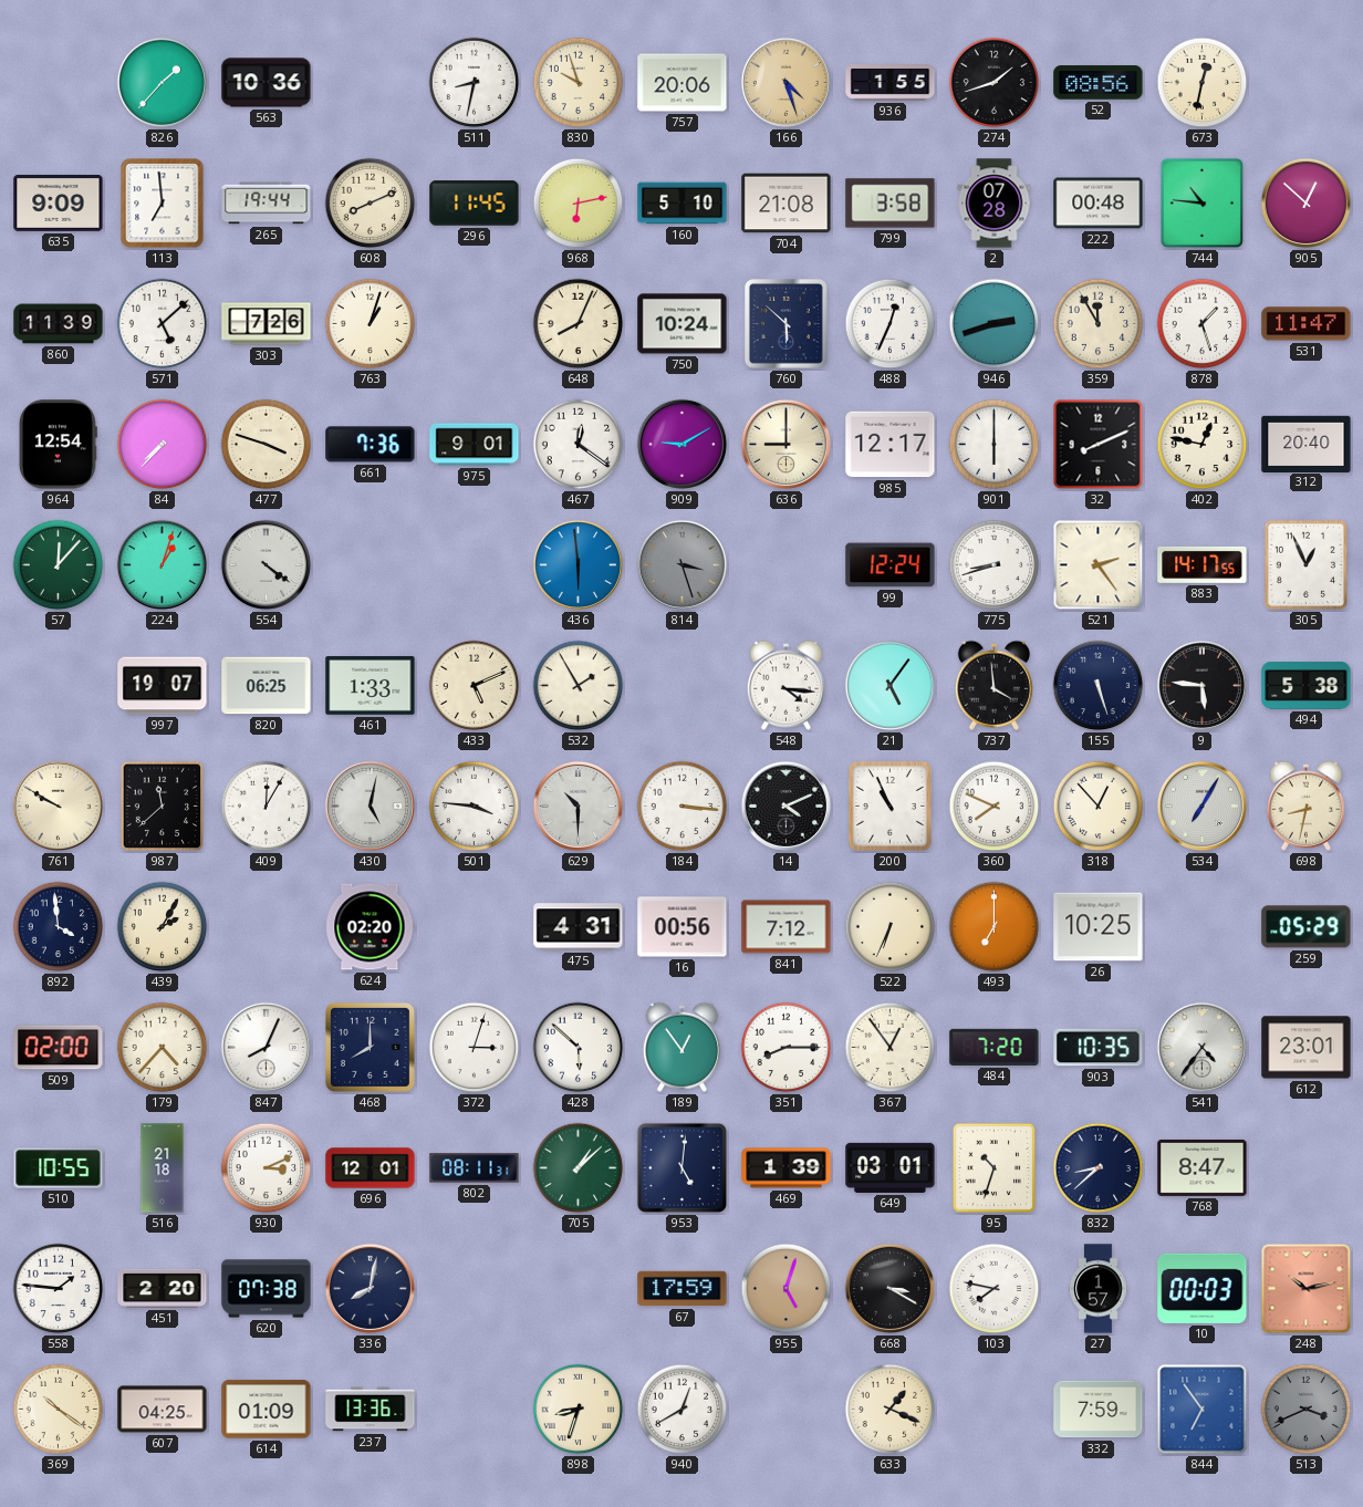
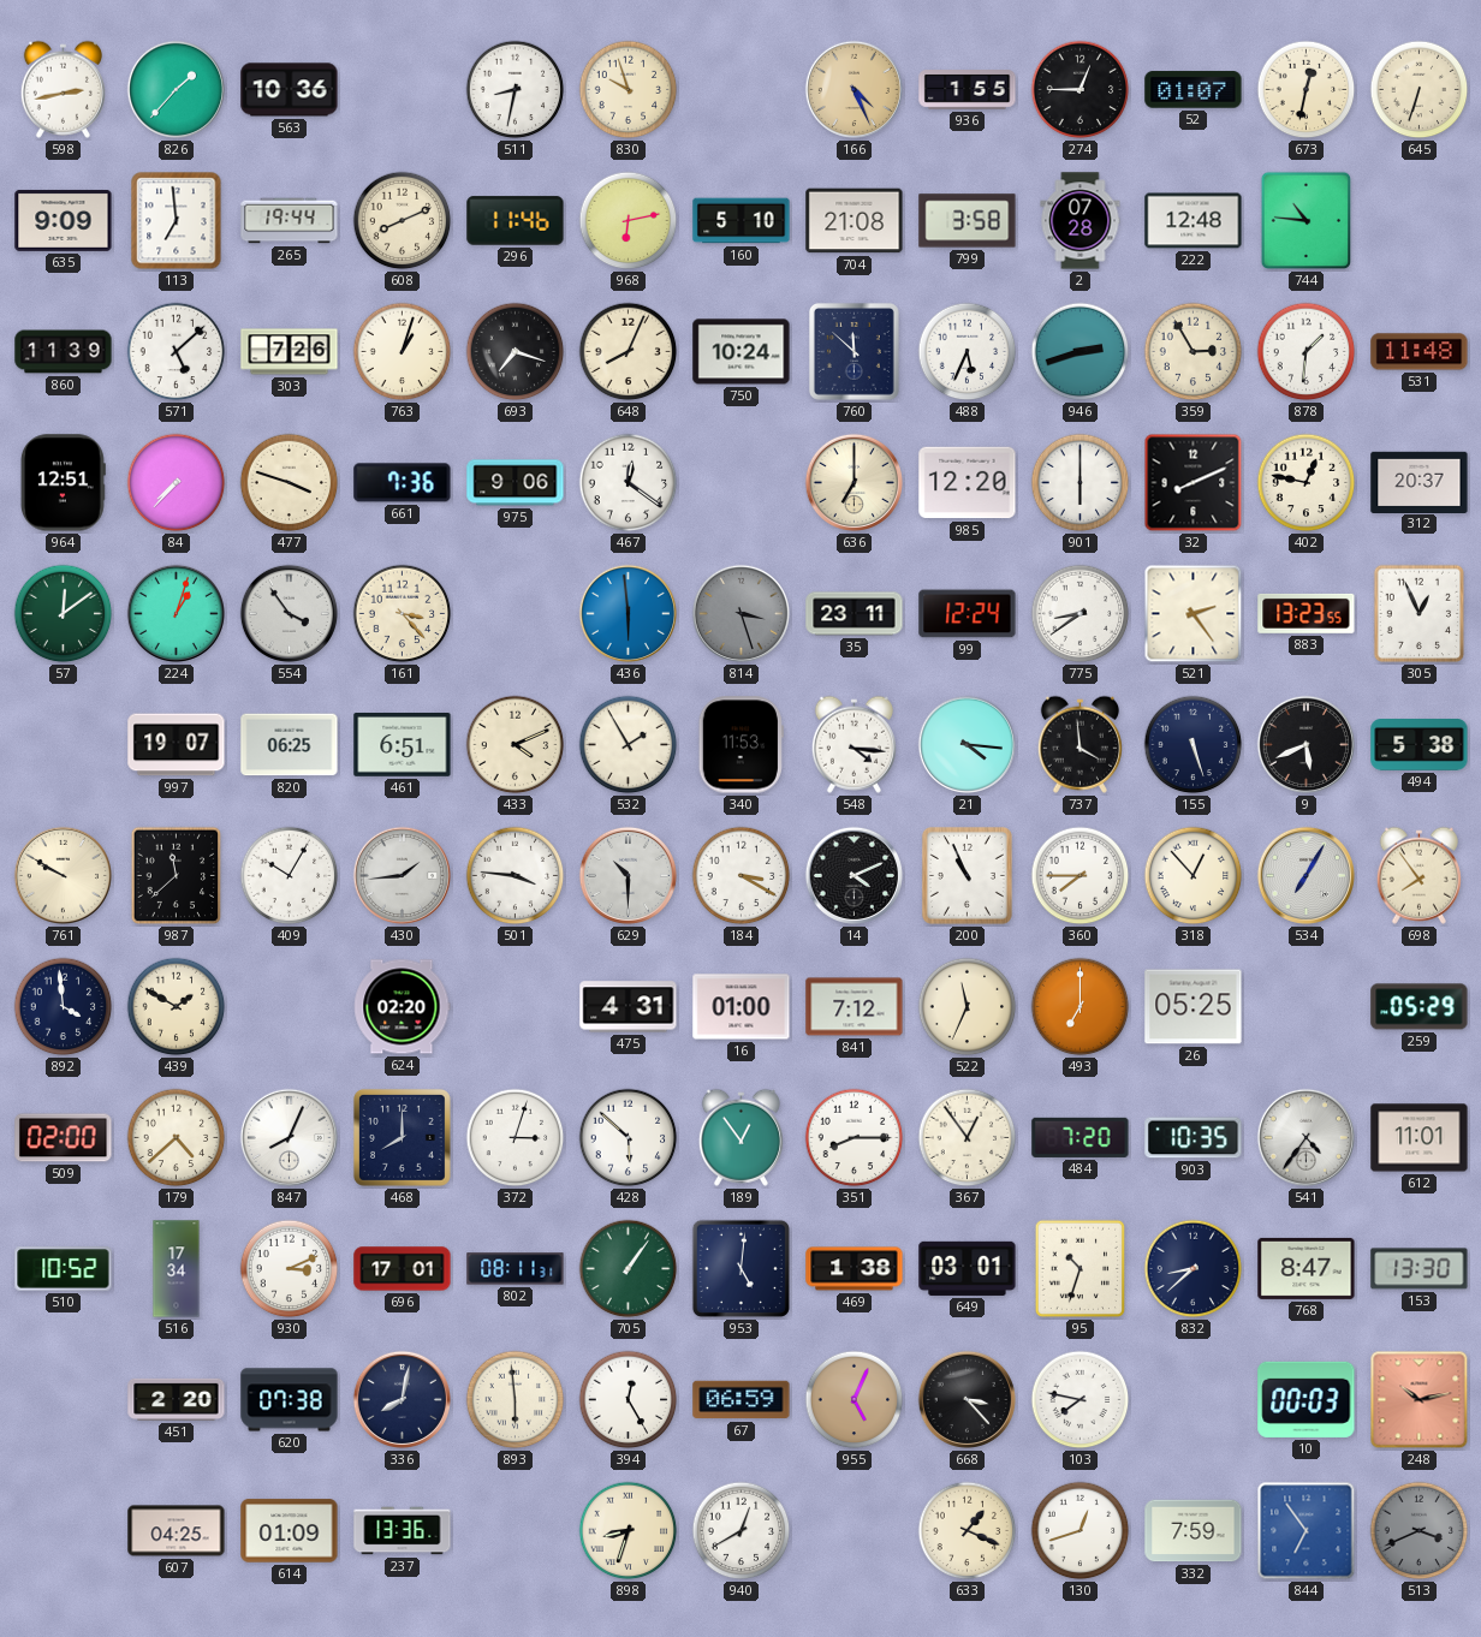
598: none -> 2:43
757: 20:06 -> none
166: 4:27 -> 4:26
274: 1:42 -> 12:45
52: 08:56 -> 01:07
645: none -> 6:33
296: 11:45 -> 11:46
222: 00:48 -> 12:48
905: 12:52 -> none
693: none -> 7:18
760: 5:52 -> 11:52
488: 12:34 -> 5:34
359: 11:55 -> 2:55
878: 1:27 -> 1:31
531: 11:47 -> 11:48
964: 12:54 -> 12:51
975: 9:01 -> 9:06
909: 9:10 -> none
636: 9:00 -> 7:00
985: 12:17 -> 12:20
312: 20:40 -> 20:37
57: 12:07 -> 12:09
554: 4:21 -> 3:54
161: none -> 3:23
35: none -> 23:11
775: 8:42 -> 8:39
883: 14:17 -> 13:23
461: 1:33 -> 6:51
433: 5:11 -> 4:11
340: none -> 11:53
21: 5:06 -> 4:16
9: 5:46 -> 5:41
409: 12:05 -> 10:05
430: 5:02 -> 1:44
184: 3:16 -> 3:20
360: 7:49 -> 7:45
698: 8:32 -> 7:54
439: 2:05 -> 1:50
16: 00:56 -> 01:00
522: 6:34 -> 11:34
26: 10:25 -> 05:25
179: 4:37 -> 4:38
612: 23:01 -> 11:01
510: 10:55 -> 10:52
516: 21:18 -> 17:34
696: 12:01 -> 17:01
705: 1:08 -> 1:06
469: 1:39 -> 1:38
153: none -> 13:30
558: 1:46 -> none
893: none -> 5:59
394: none -> 12:25
67: 17:59 -> 06:59
955: 5:03 -> 5:04
668: 3:20 -> 3:23
27: 1:57 -> none
369: 10:21 -> none
130: none -> 12:42
